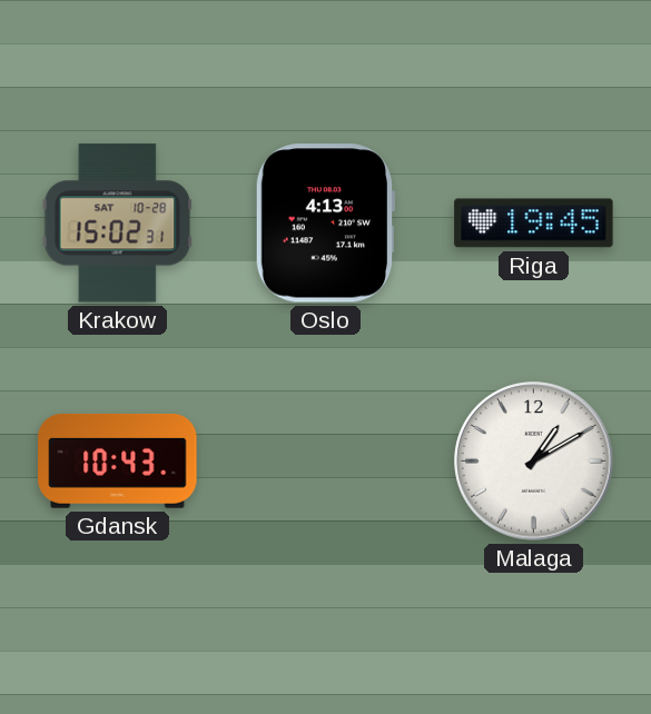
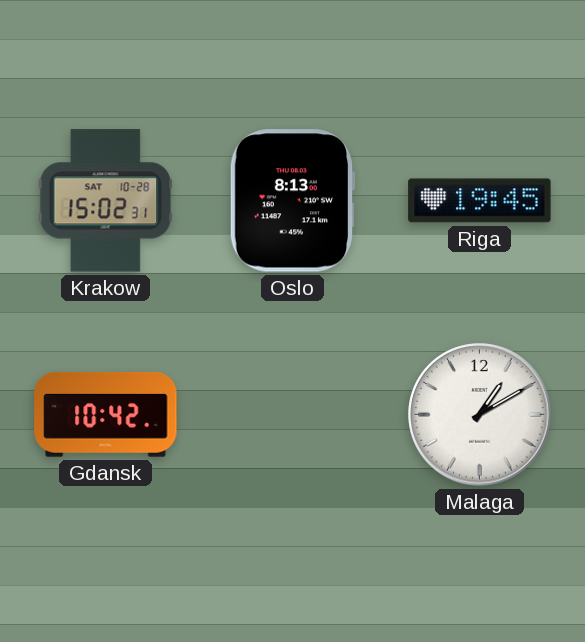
Oslo: 4:13 -> 8:13
Gdansk: 10:43 -> 10:42
